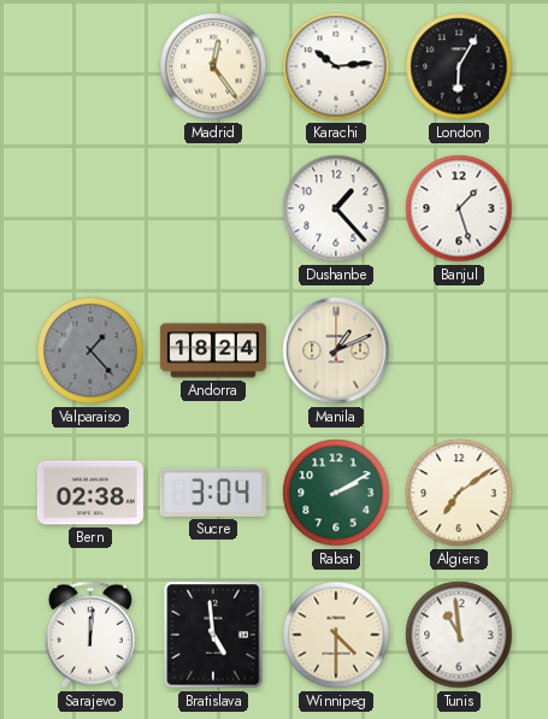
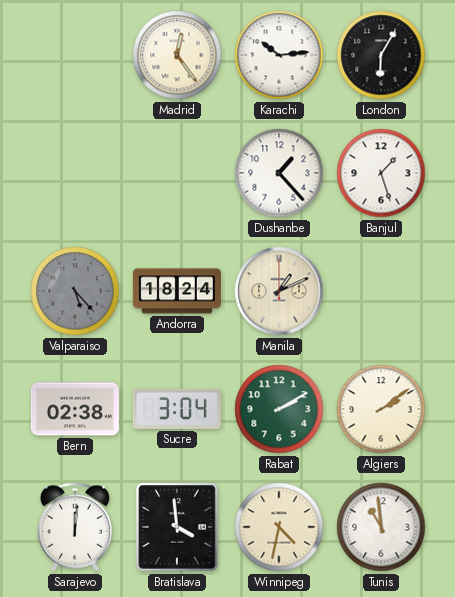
Valparaiso: 1:23 -> 5:23
Algiers: 7:09 -> 2:09
Bratislava: 4:59 -> 3:59
Winnipeg: 4:30 -> 4:32
